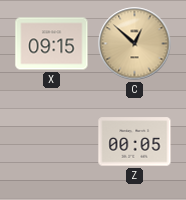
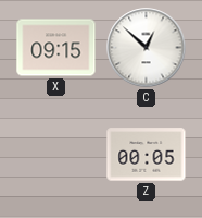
C dial: champagne -> white
